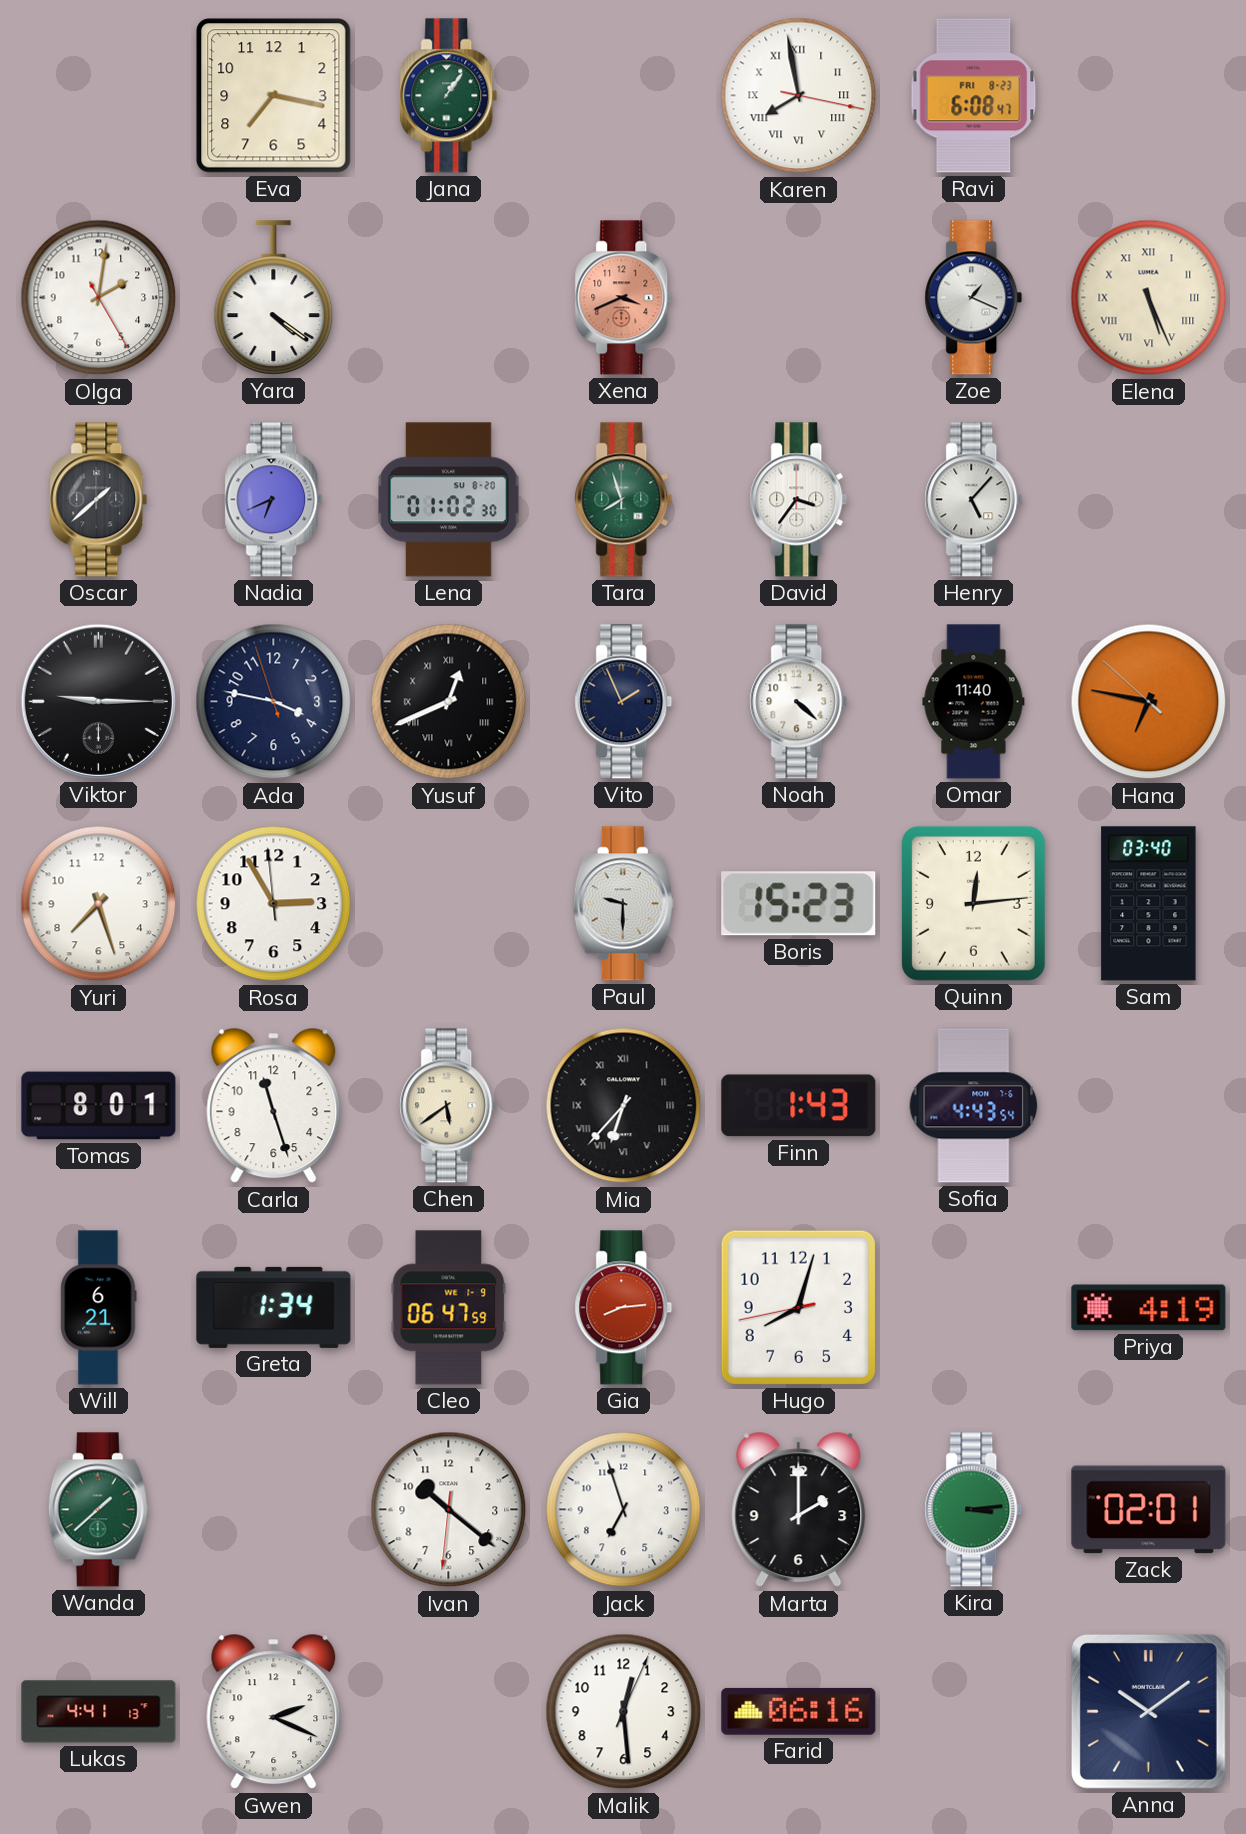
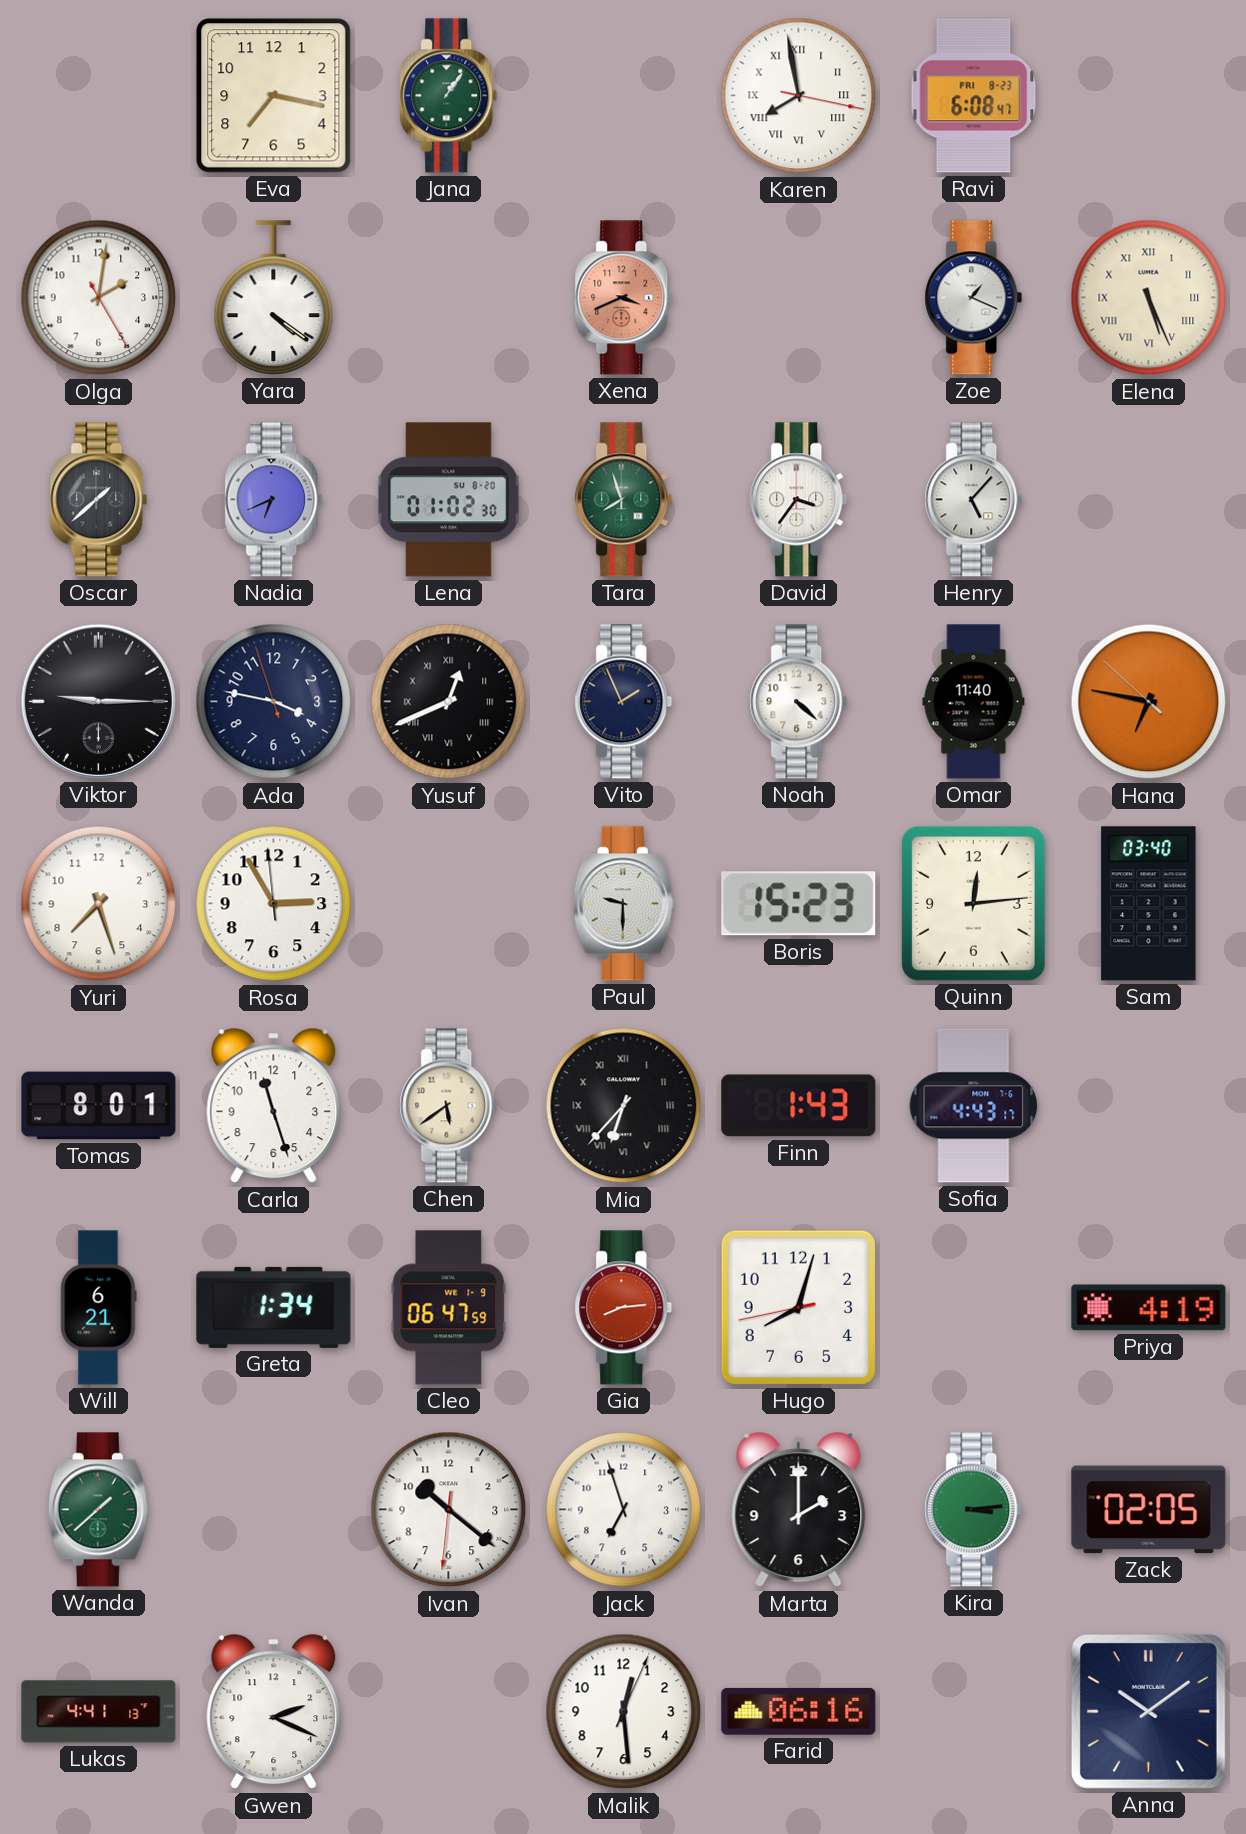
Sofia: 4:43:54 -> 4:43:17
Zack: 02:01 -> 02:05
